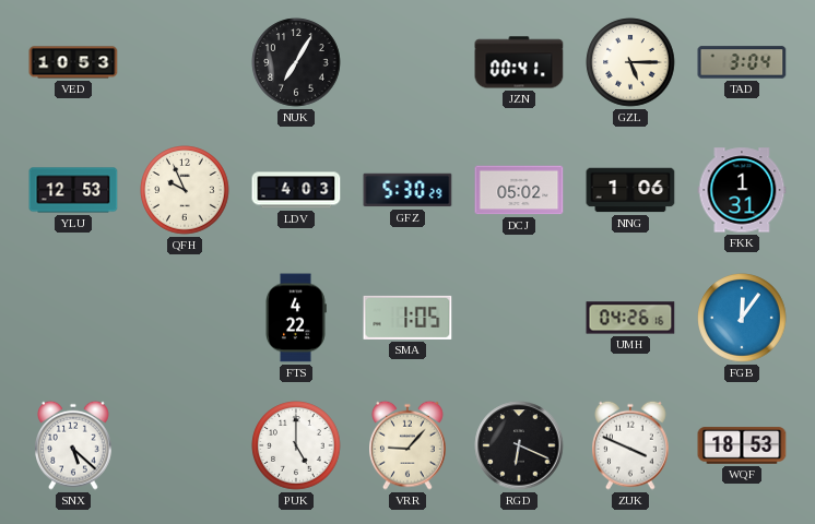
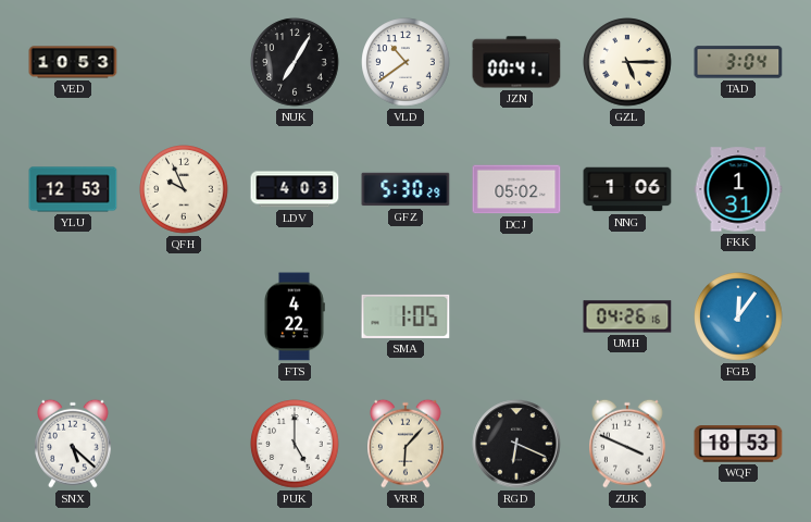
VLD: none -> 10:39
VRR: 9:07 -> 6:07
